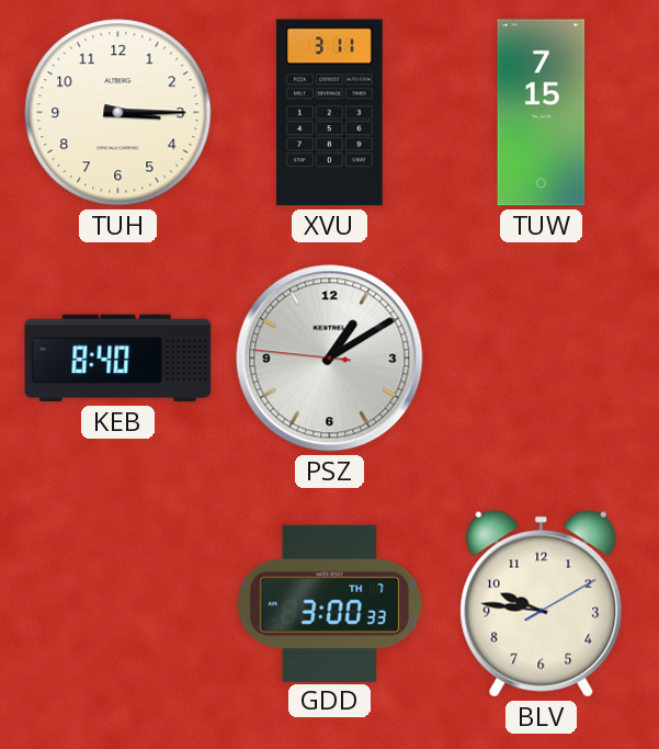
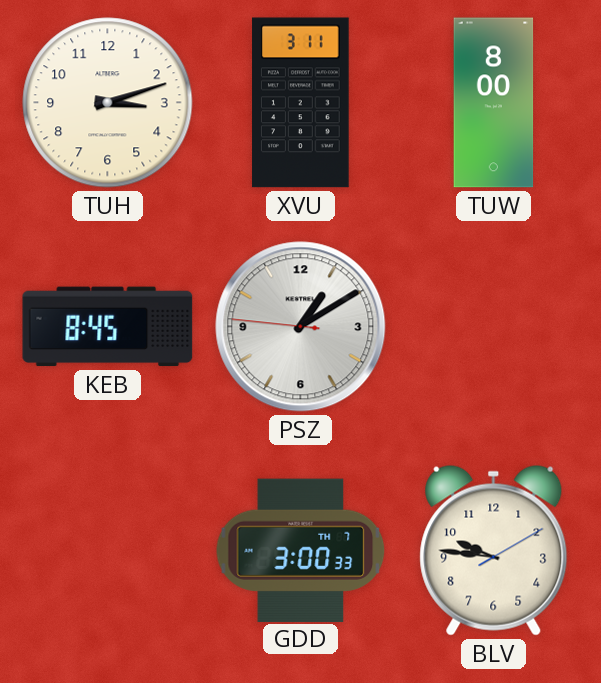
TUH: 3:15 -> 3:12
TUW: 7:15 -> 8:00
KEB: 8:40 -> 8:45
